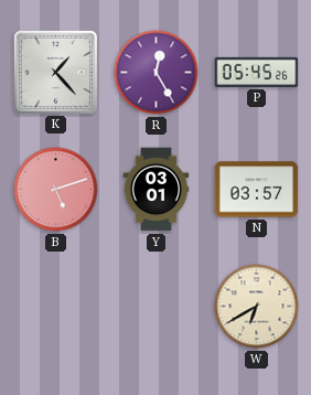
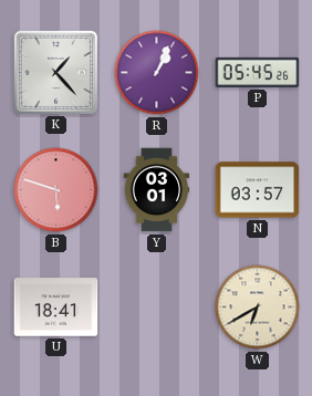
R: 12:25 -> 1:04
B: 5:12 -> 5:48
U: none -> 18:41
